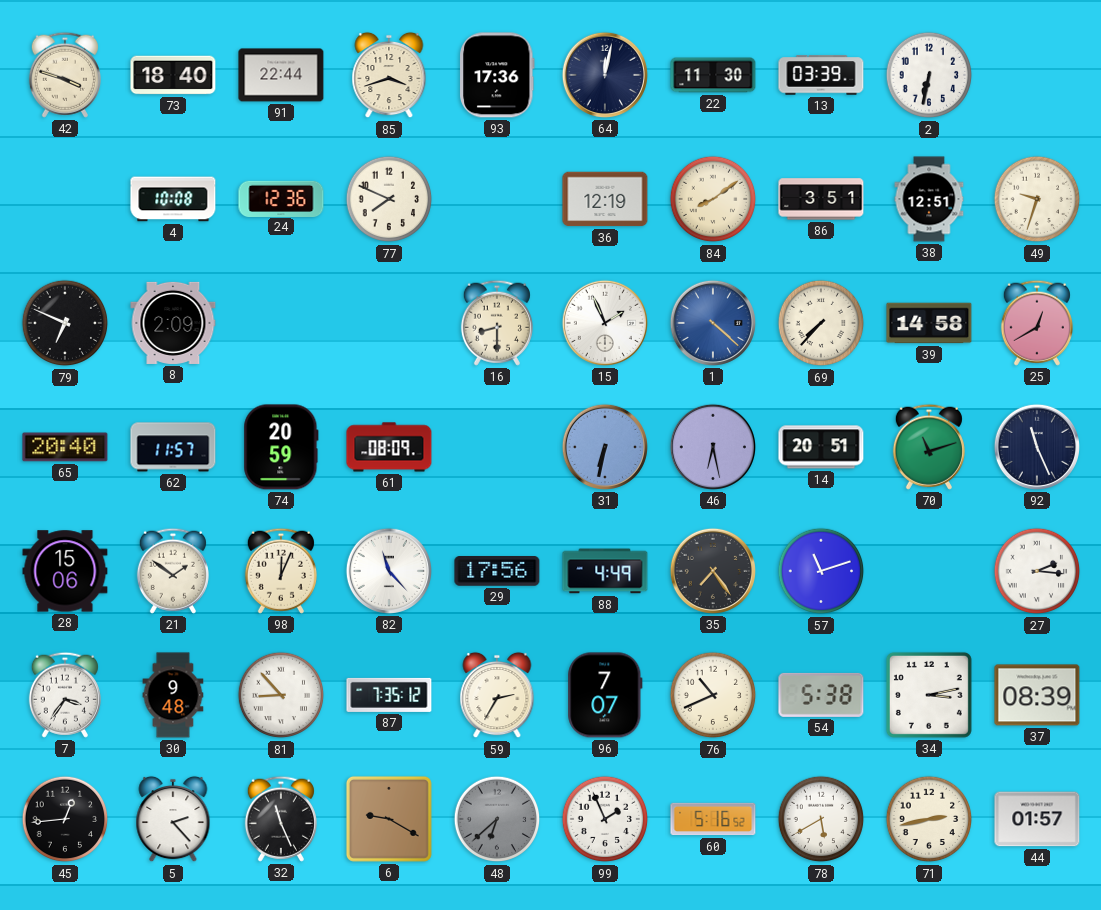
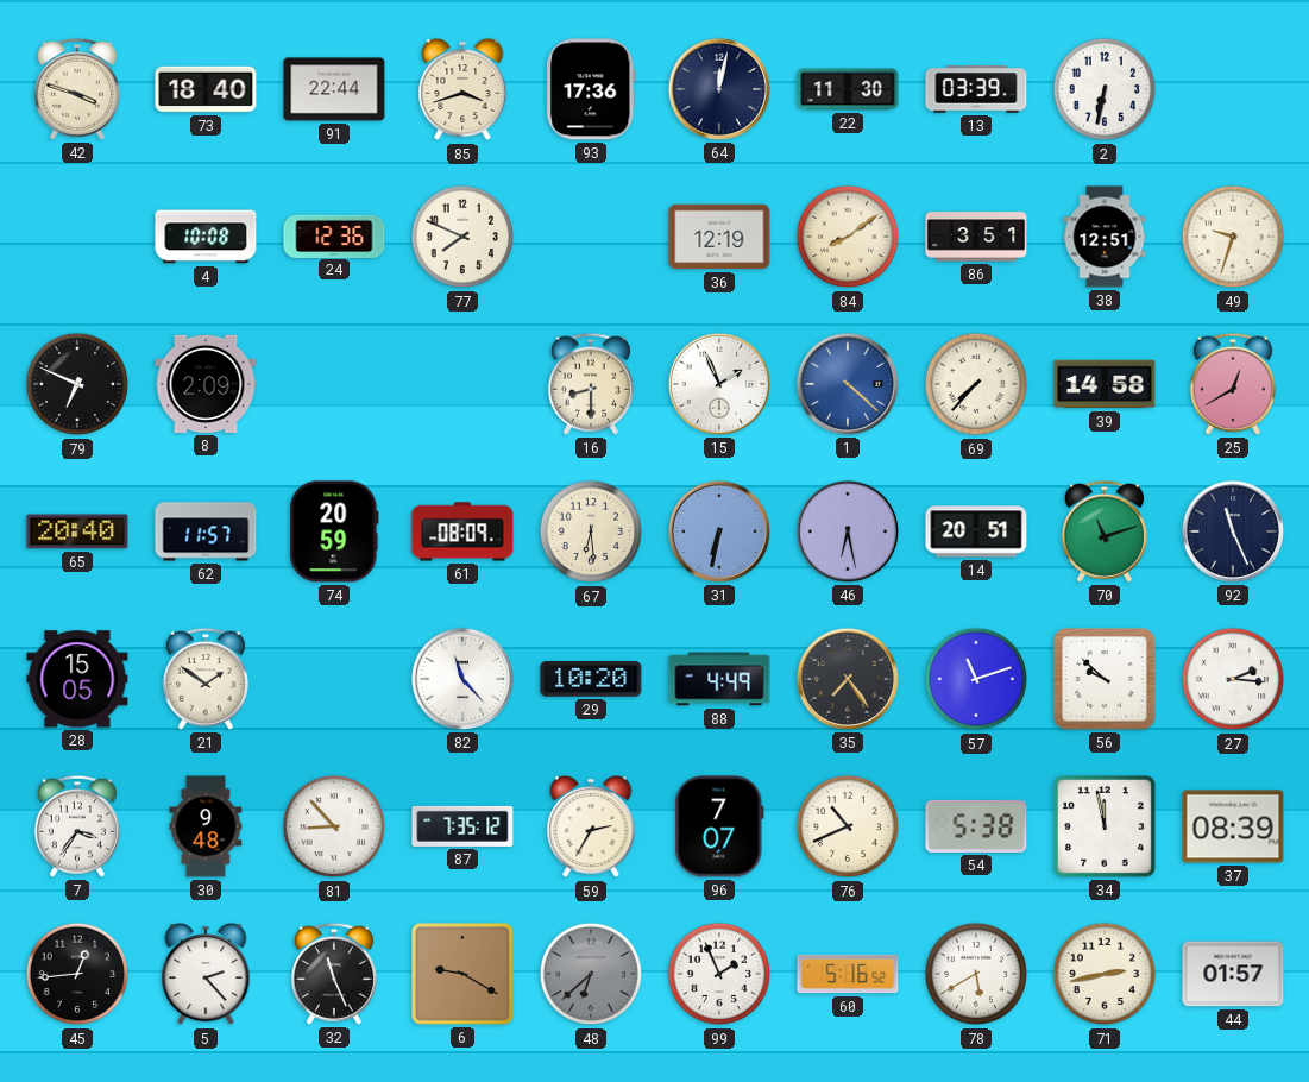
67: none -> 6:29
28: 15:06 -> 15:05
98: 12:04 -> none
29: 17:56 -> 10:20
56: none -> 9:52
34: 3:13 -> 11:58
